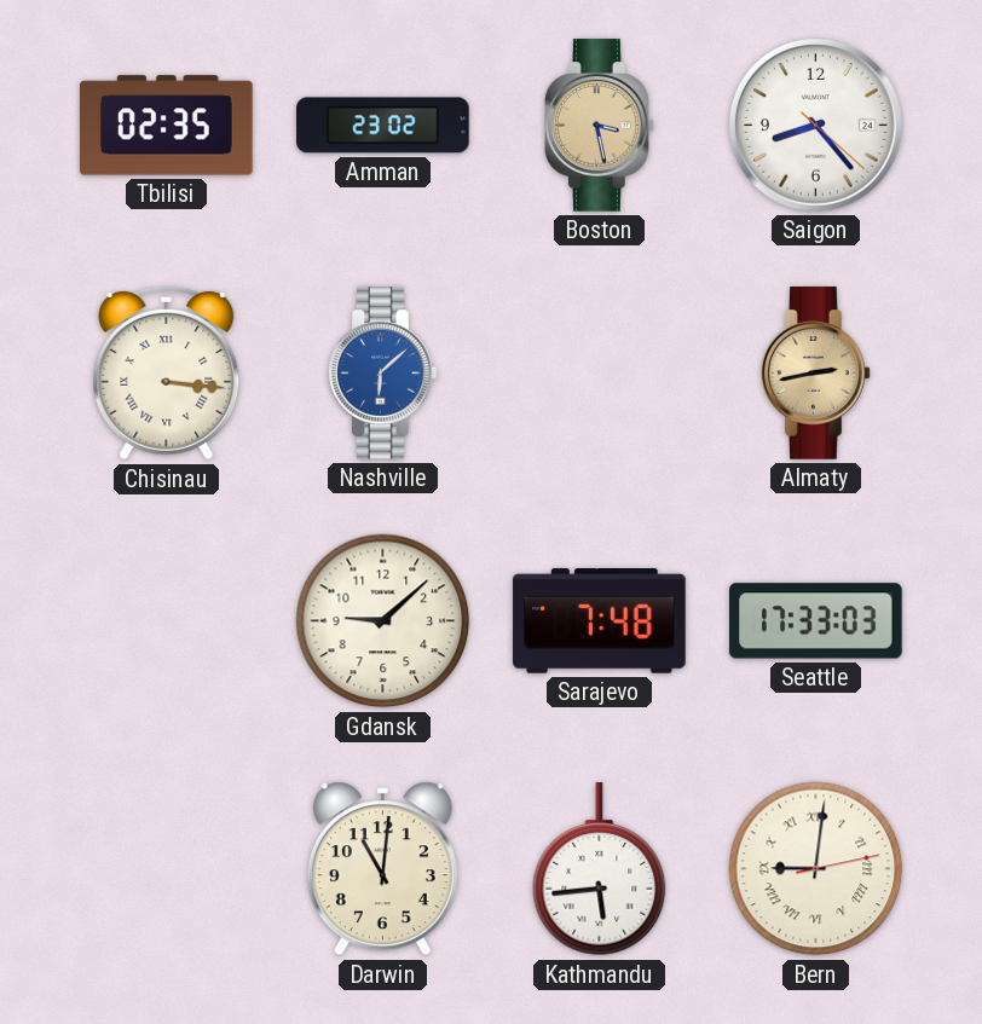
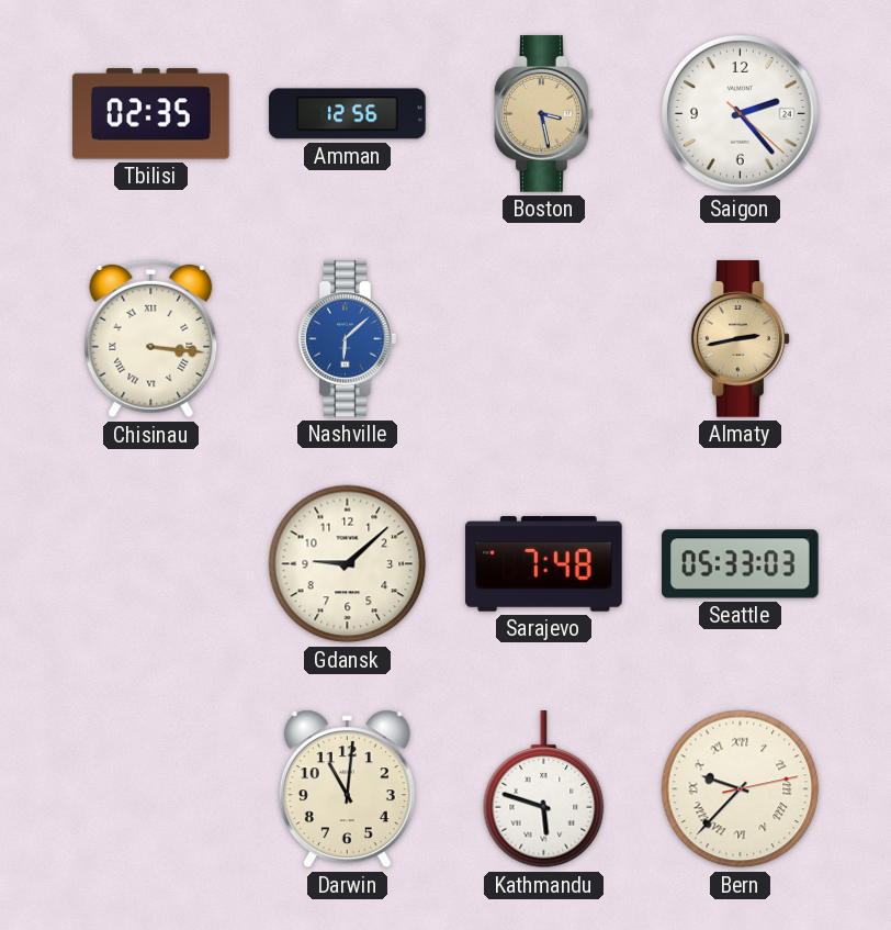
Amman: 23:02 -> 12:56
Saigon: 8:23 -> 2:23
Seattle: 17:33 -> 05:33
Kathmandu: 5:44 -> 5:48
Bern: 9:01 -> 9:37
